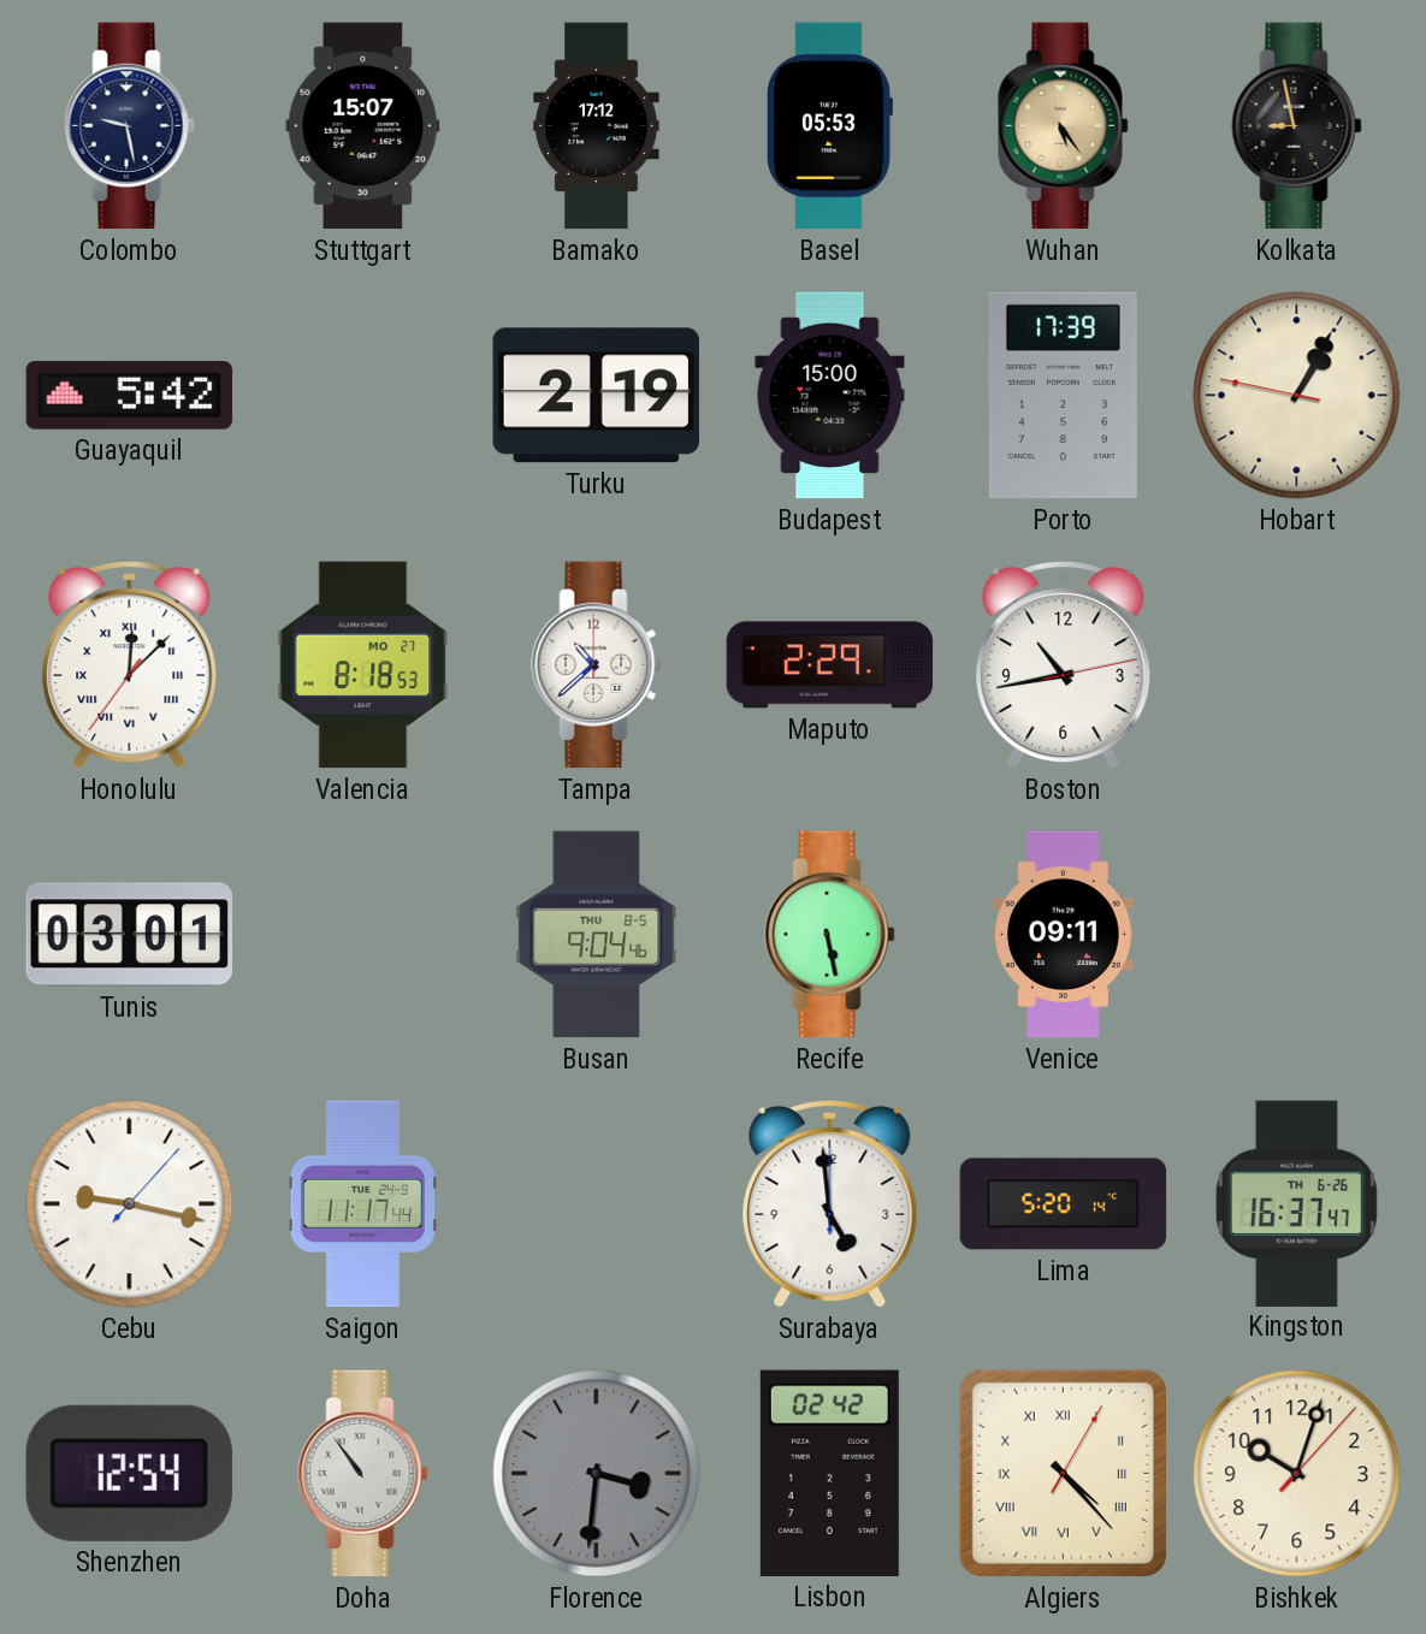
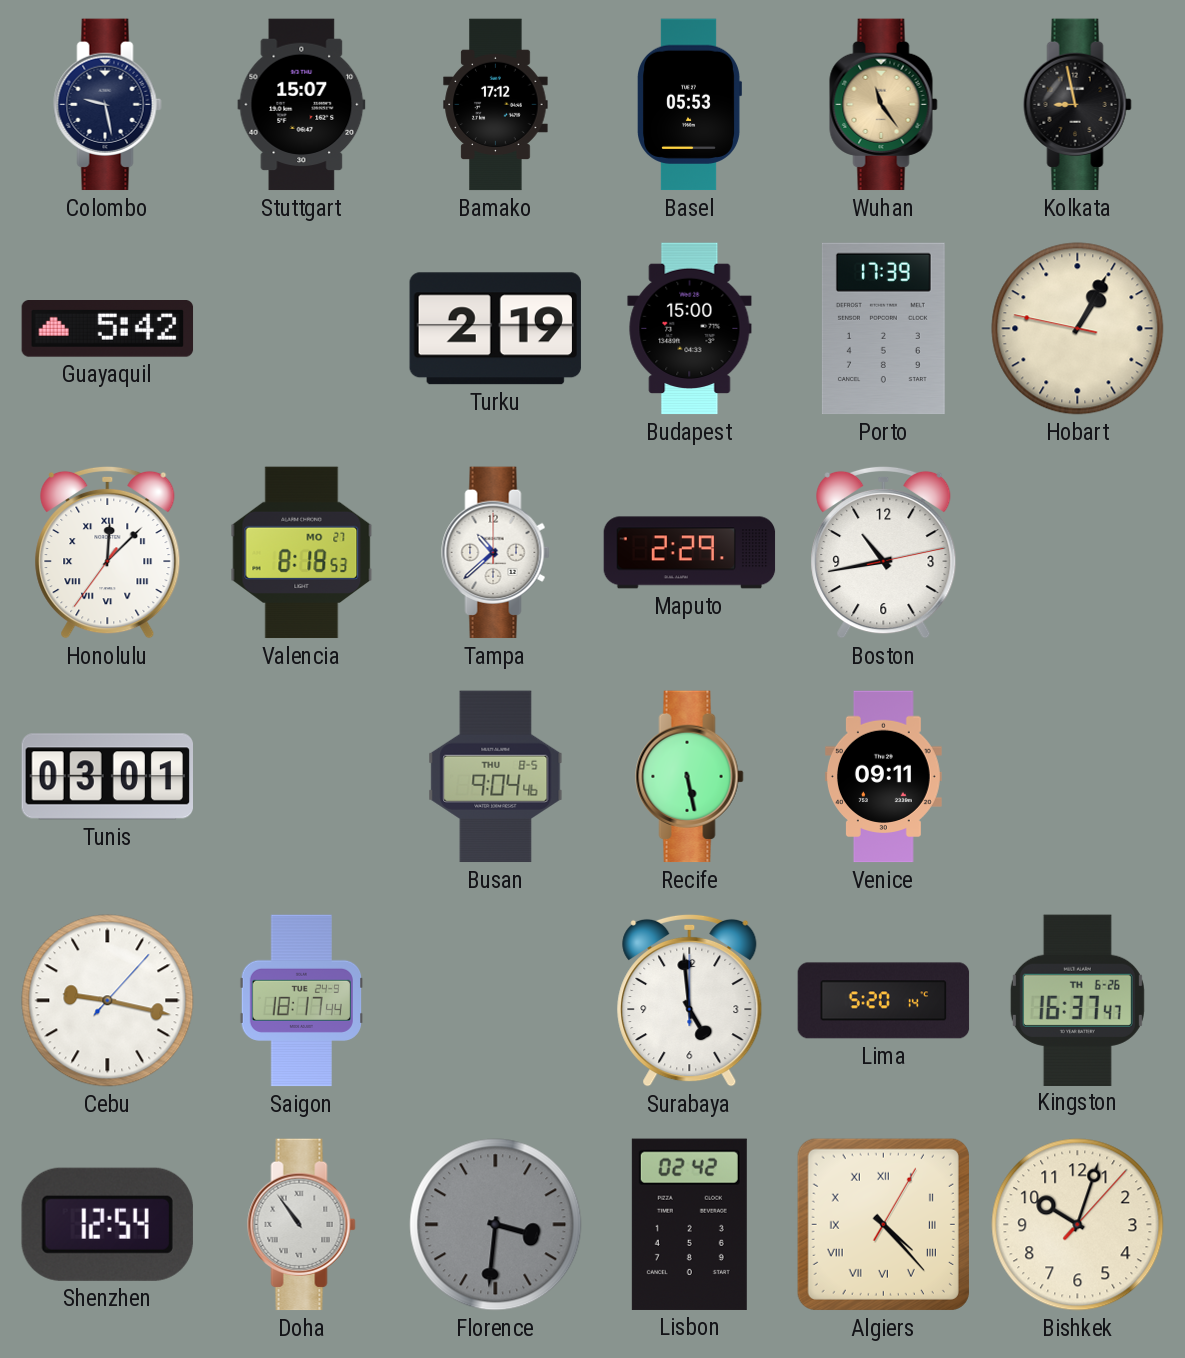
Wuhan: 5:24 -> 11:24
Saigon: 11:17 -> 18:17
